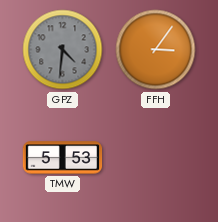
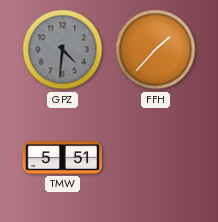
FFH: 3:06 -> 1:37
TMW: 5:53 -> 5:51
